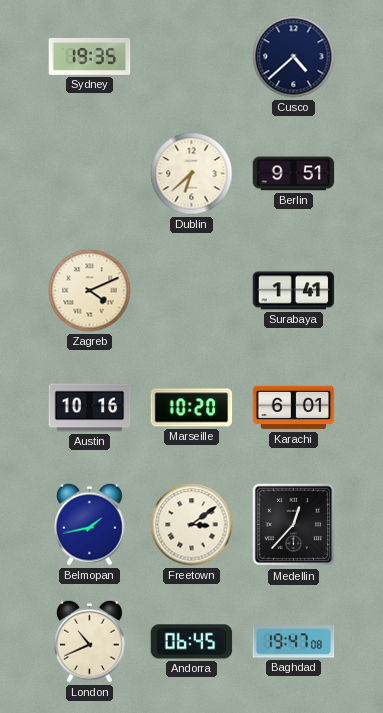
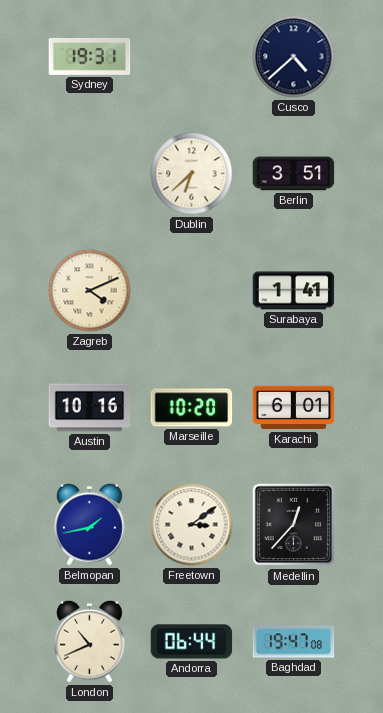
Sydney: 19:35 -> 19:31
Berlin: 9:51 -> 3:51
Andorra: 06:45 -> 06:44
